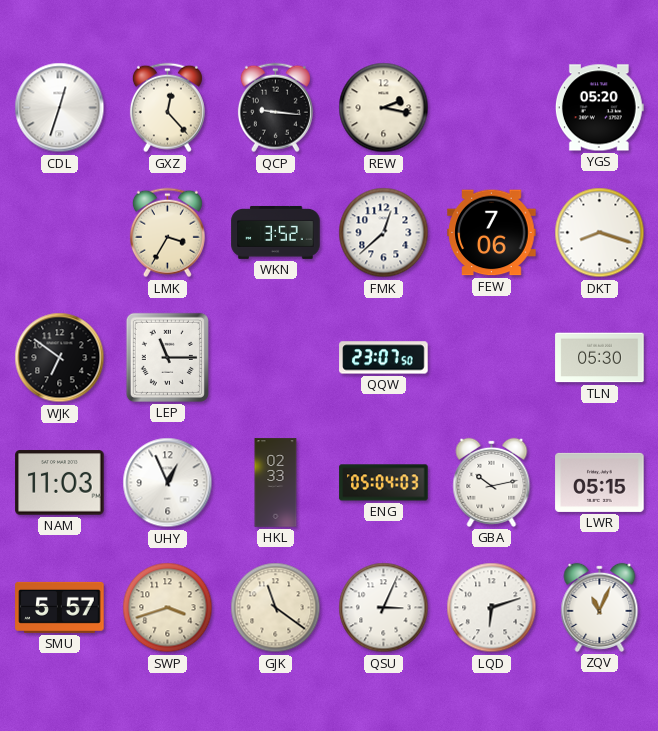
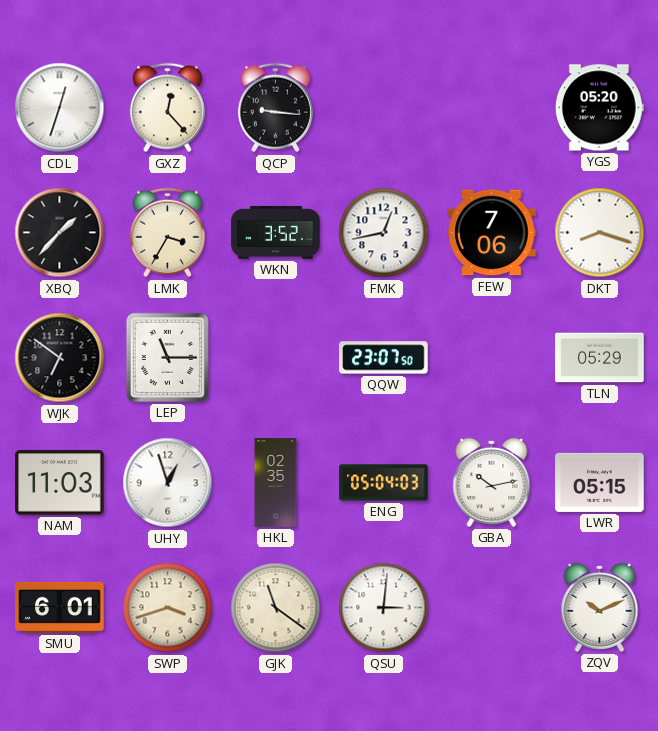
REW: 2:17 -> none
XBQ: none -> 1:37
FMK: 12:38 -> 12:43
TLN: 05:30 -> 05:29
UHY: 12:56 -> 12:57
HKL: 02:33 -> 02:35
SMU: 5:57 -> 6:01
QSU: 3:04 -> 3:01
LQD: 6:12 -> none
ZQV: 11:04 -> 10:11
